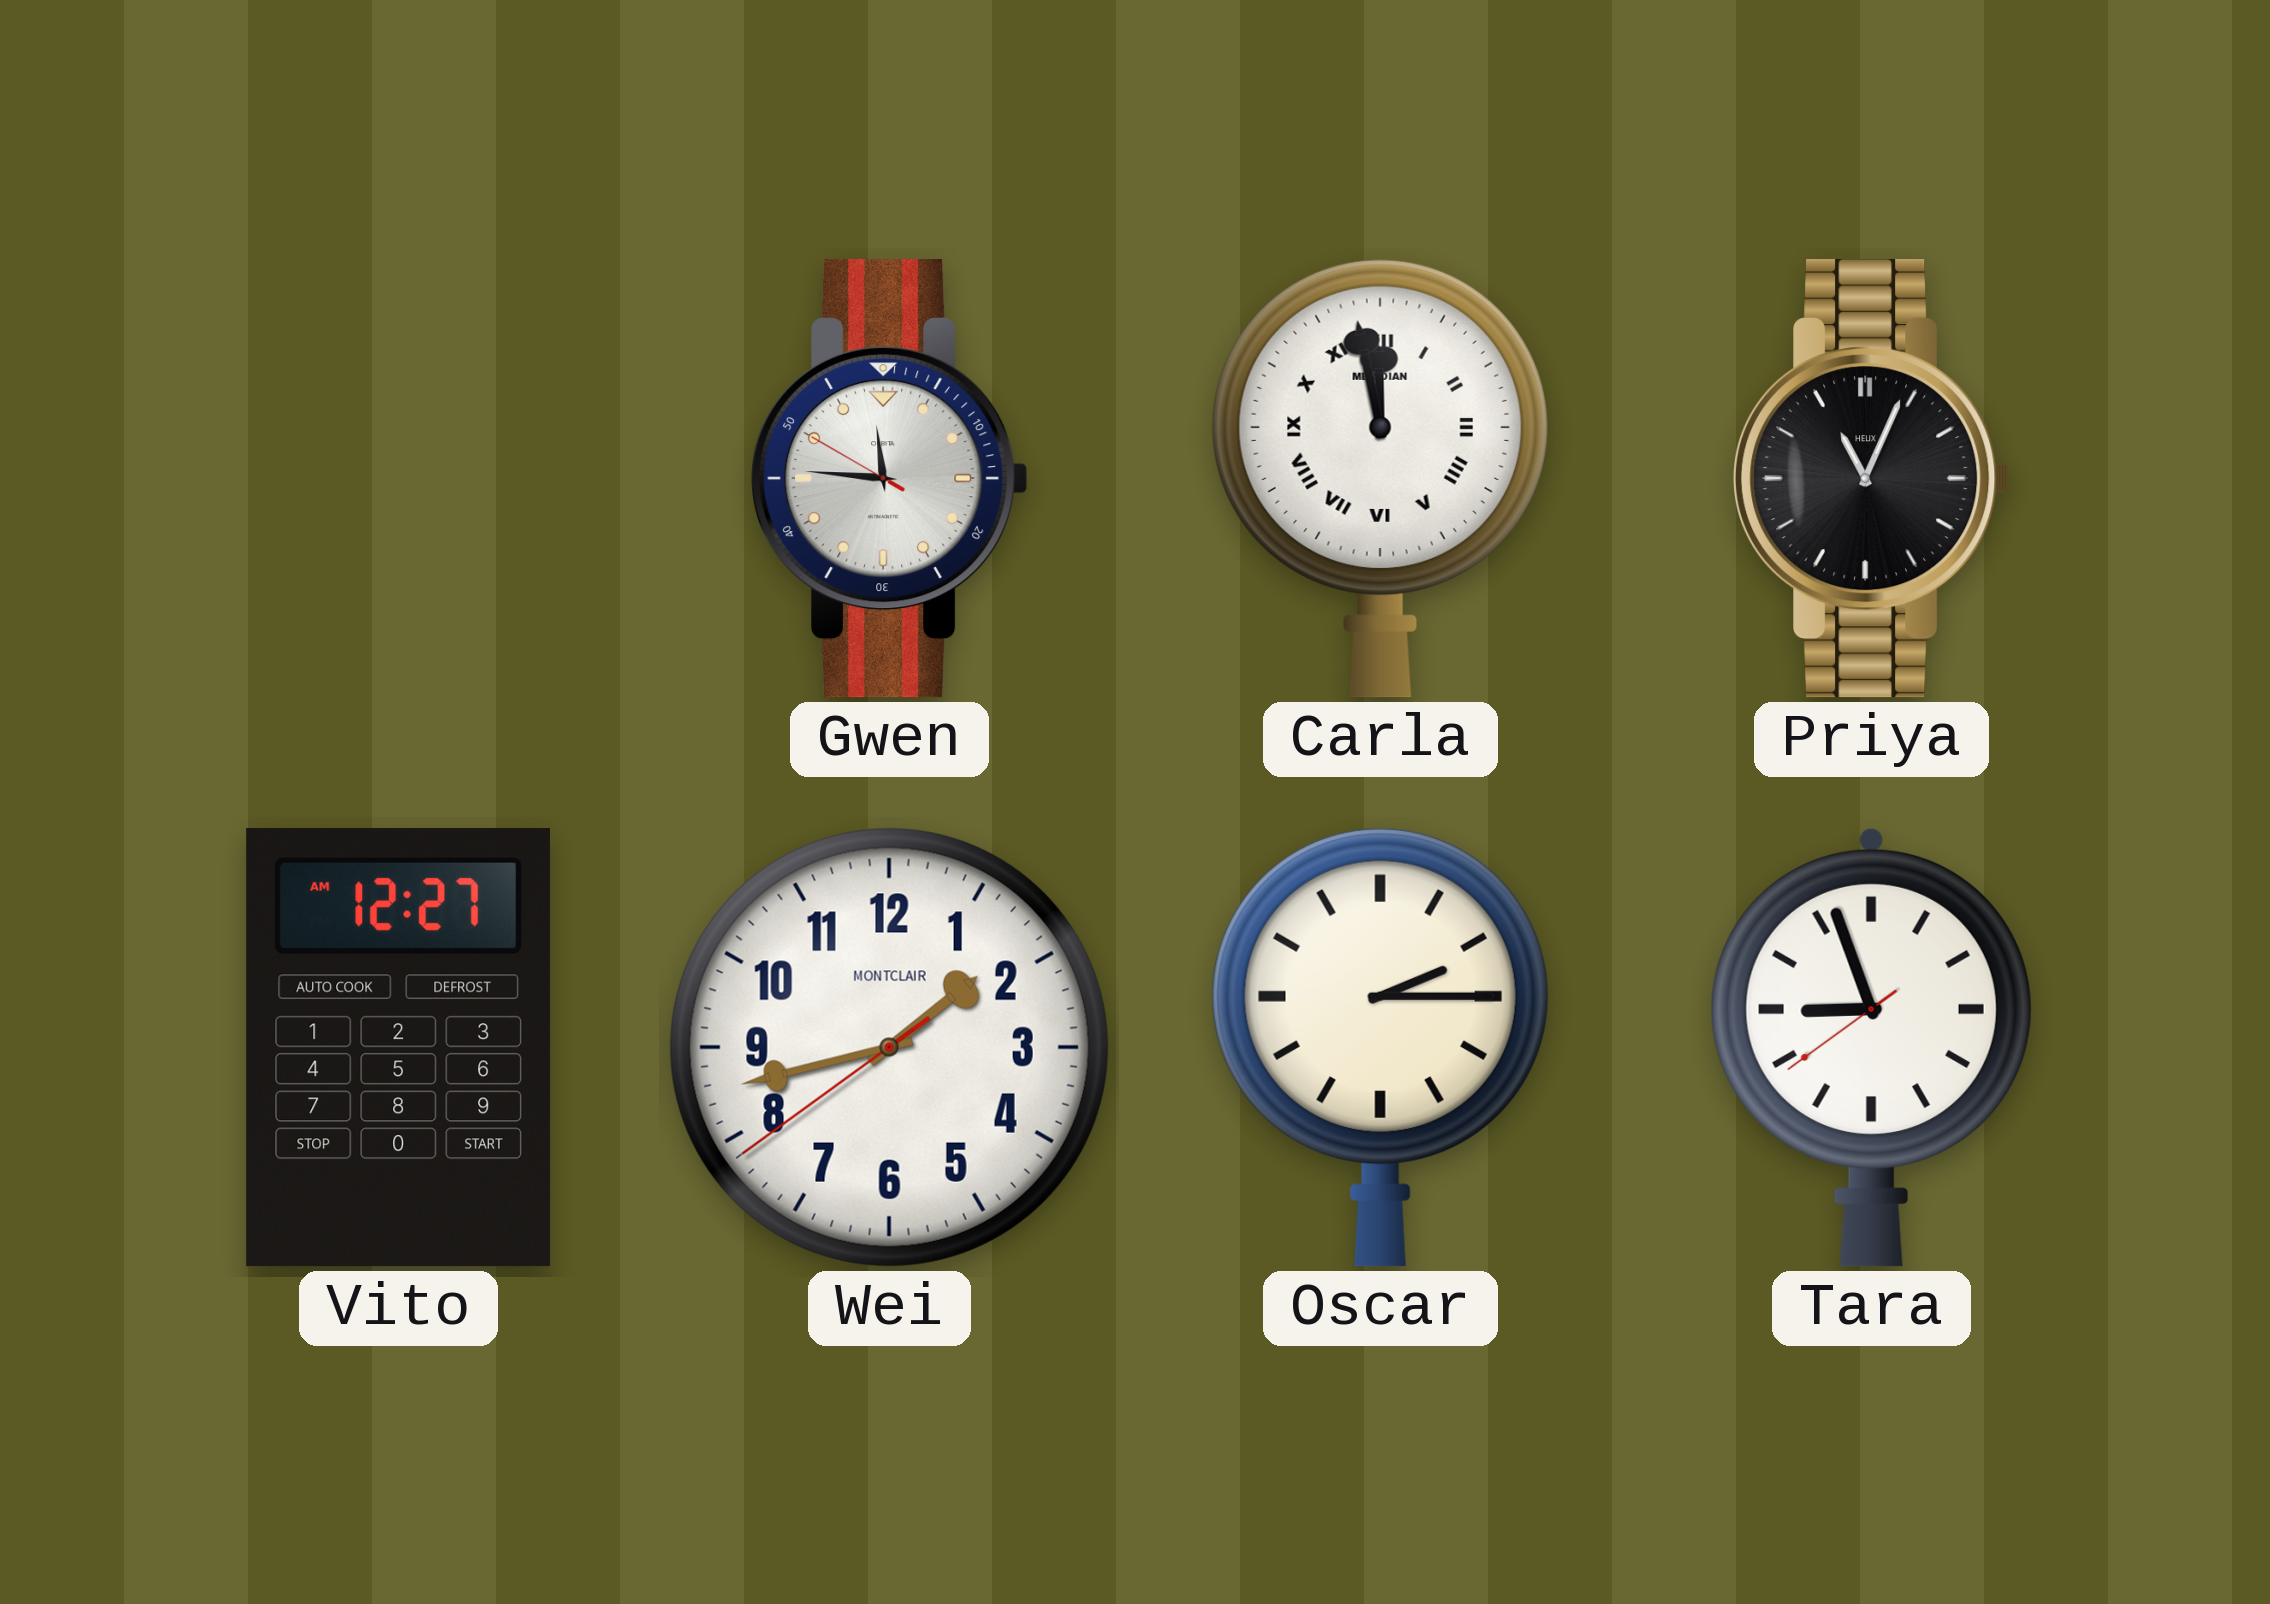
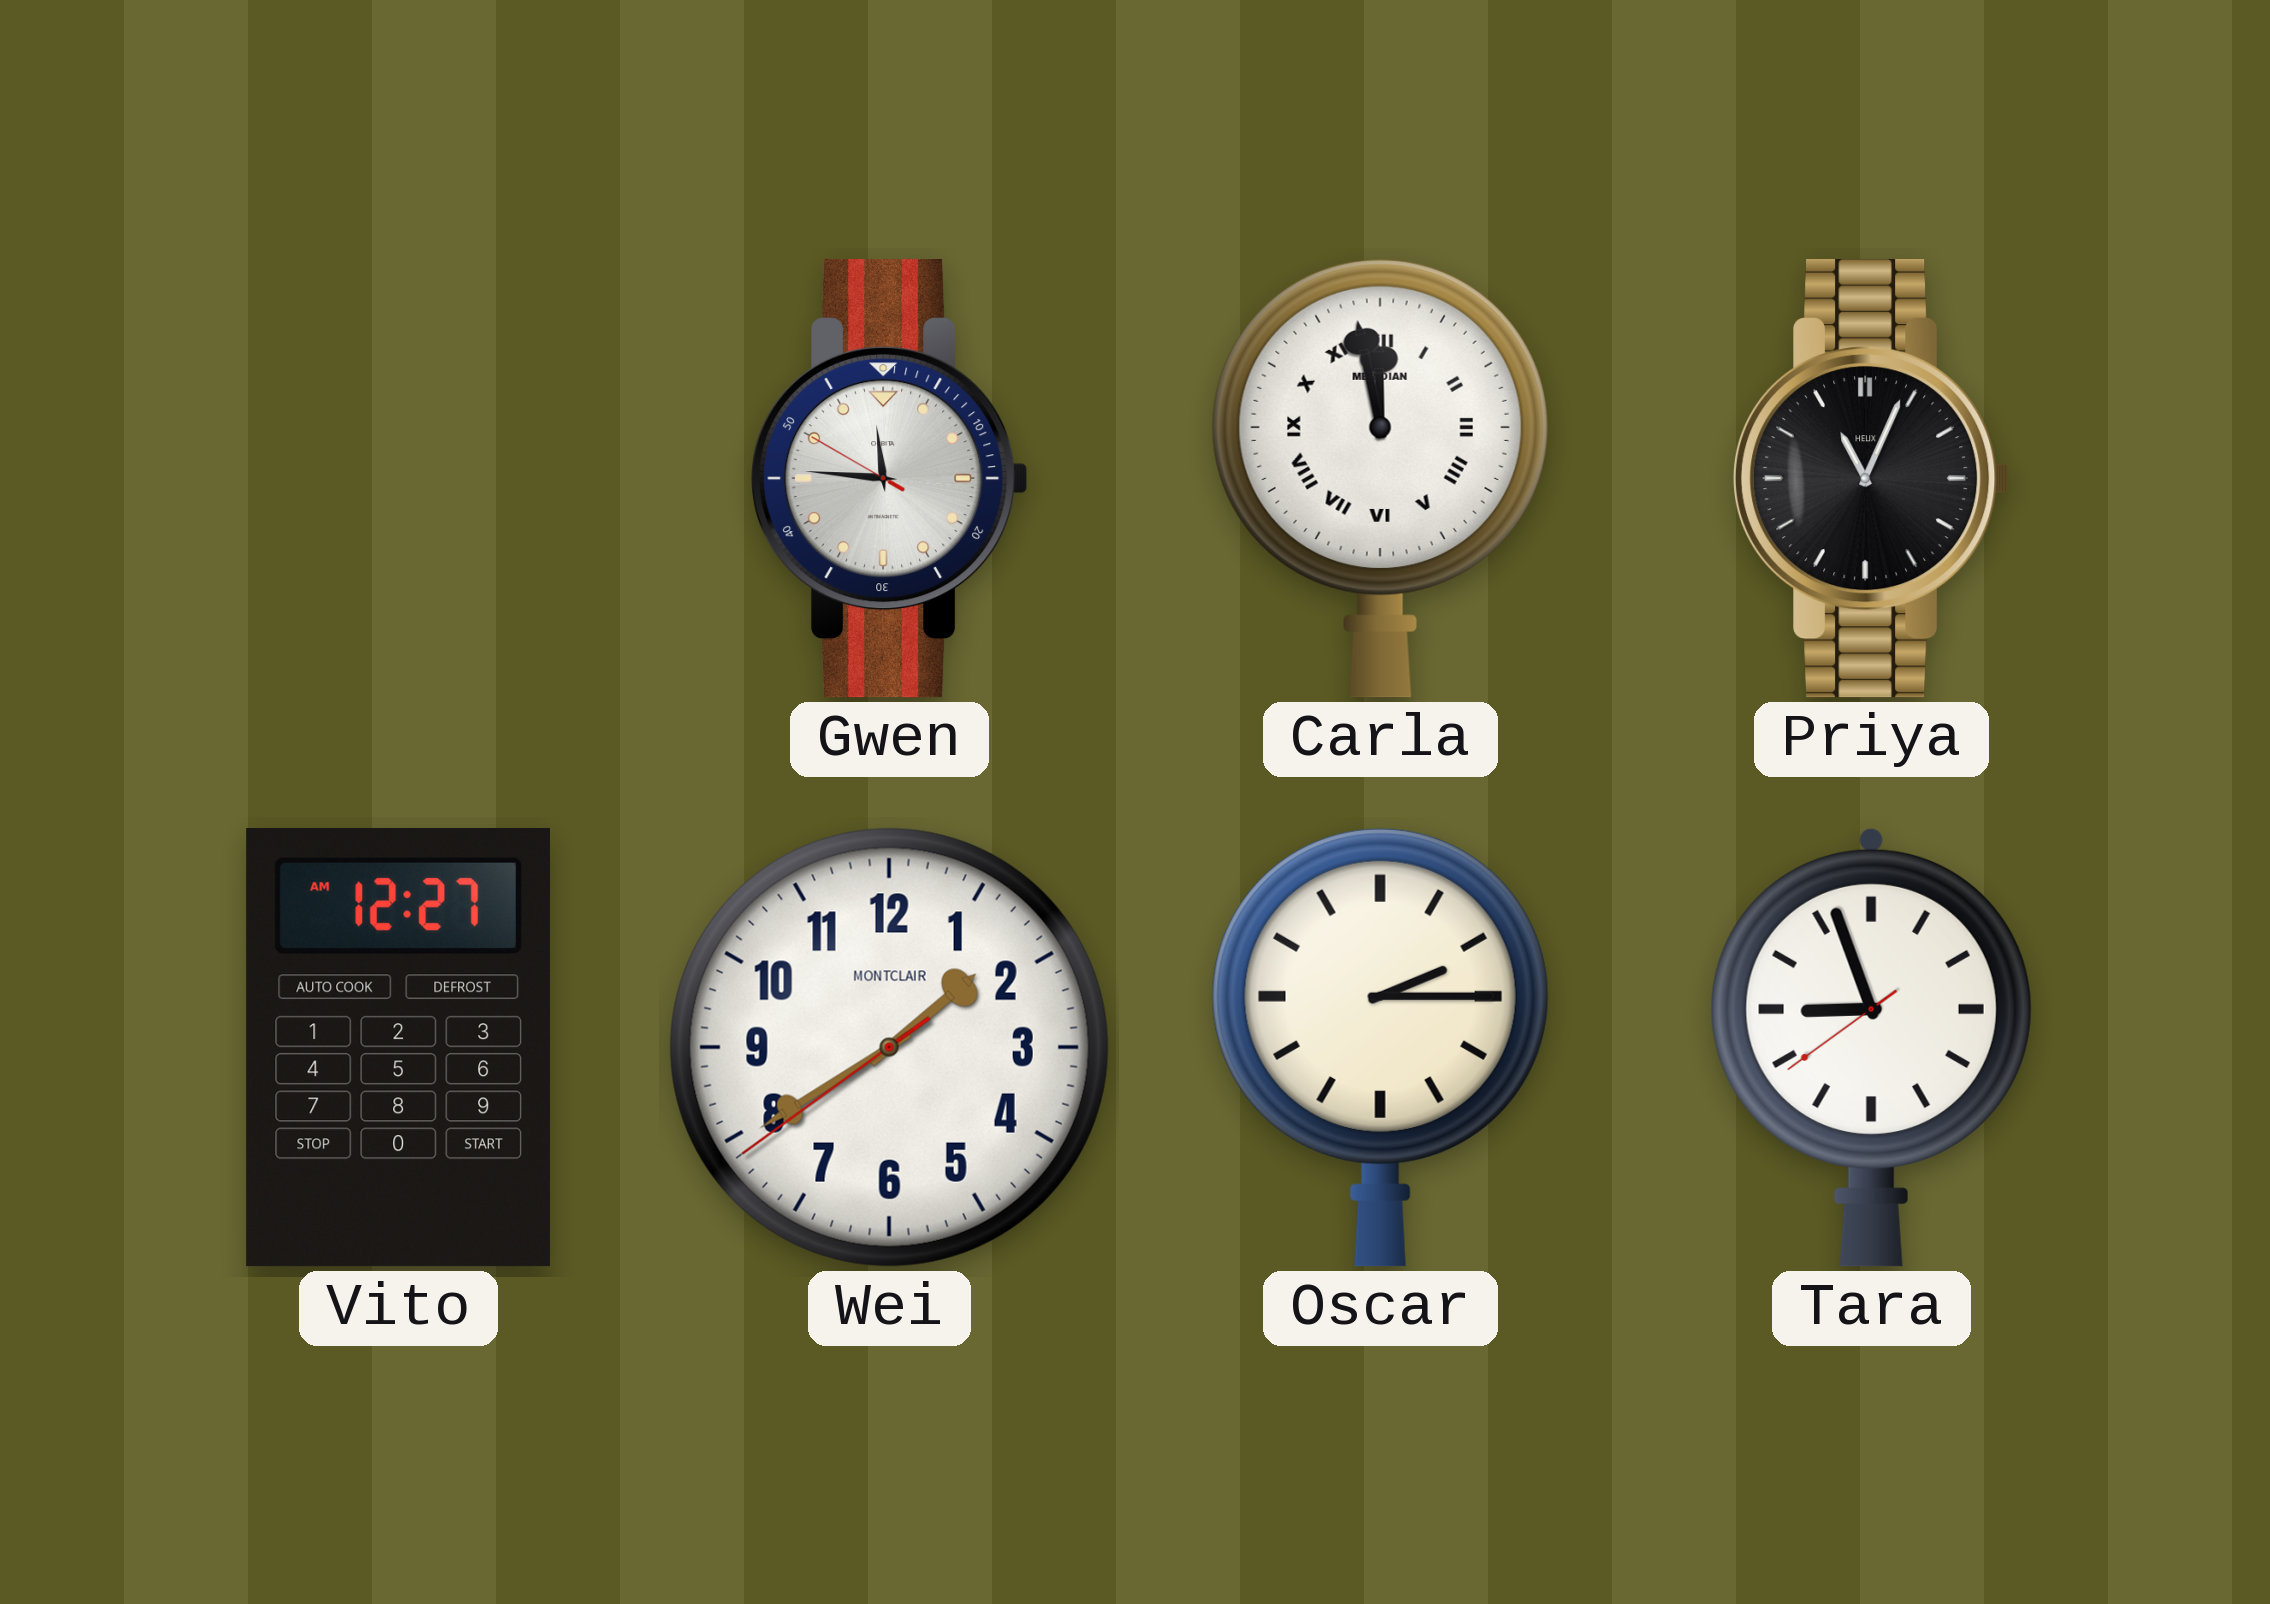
Wei: 1:42 -> 1:39
